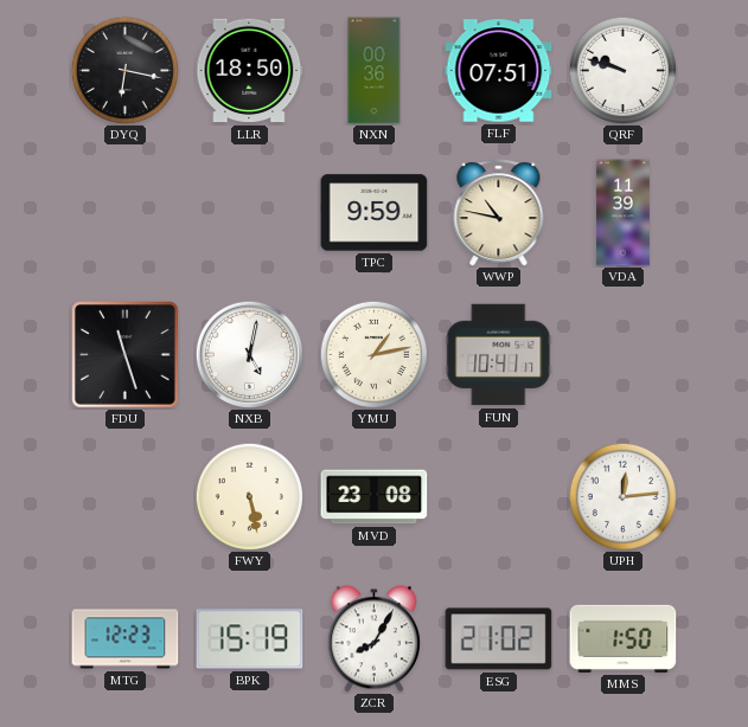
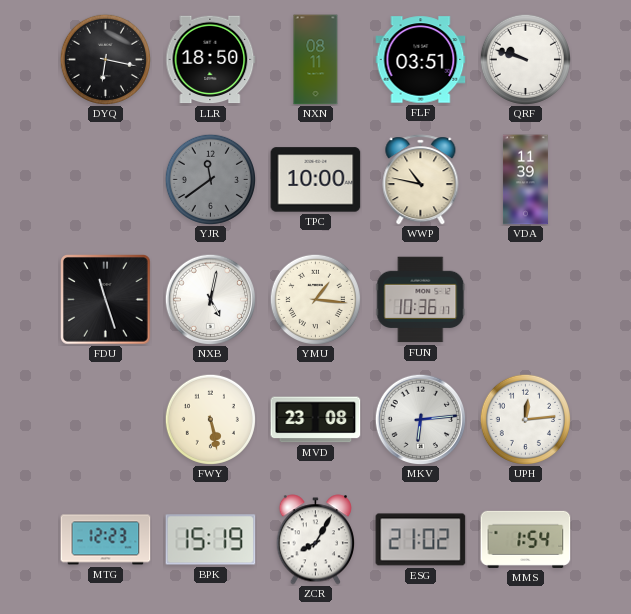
NXN: 00:36 -> 08:11
FLF: 07:51 -> 03:51
YJR: none -> 11:39
TPC: 9:59 -> 10:00
YMU: 1:13 -> 1:16
FUN: 10:41 -> 10:36
MKV: none -> 6:14
MMS: 1:50 -> 1:54
